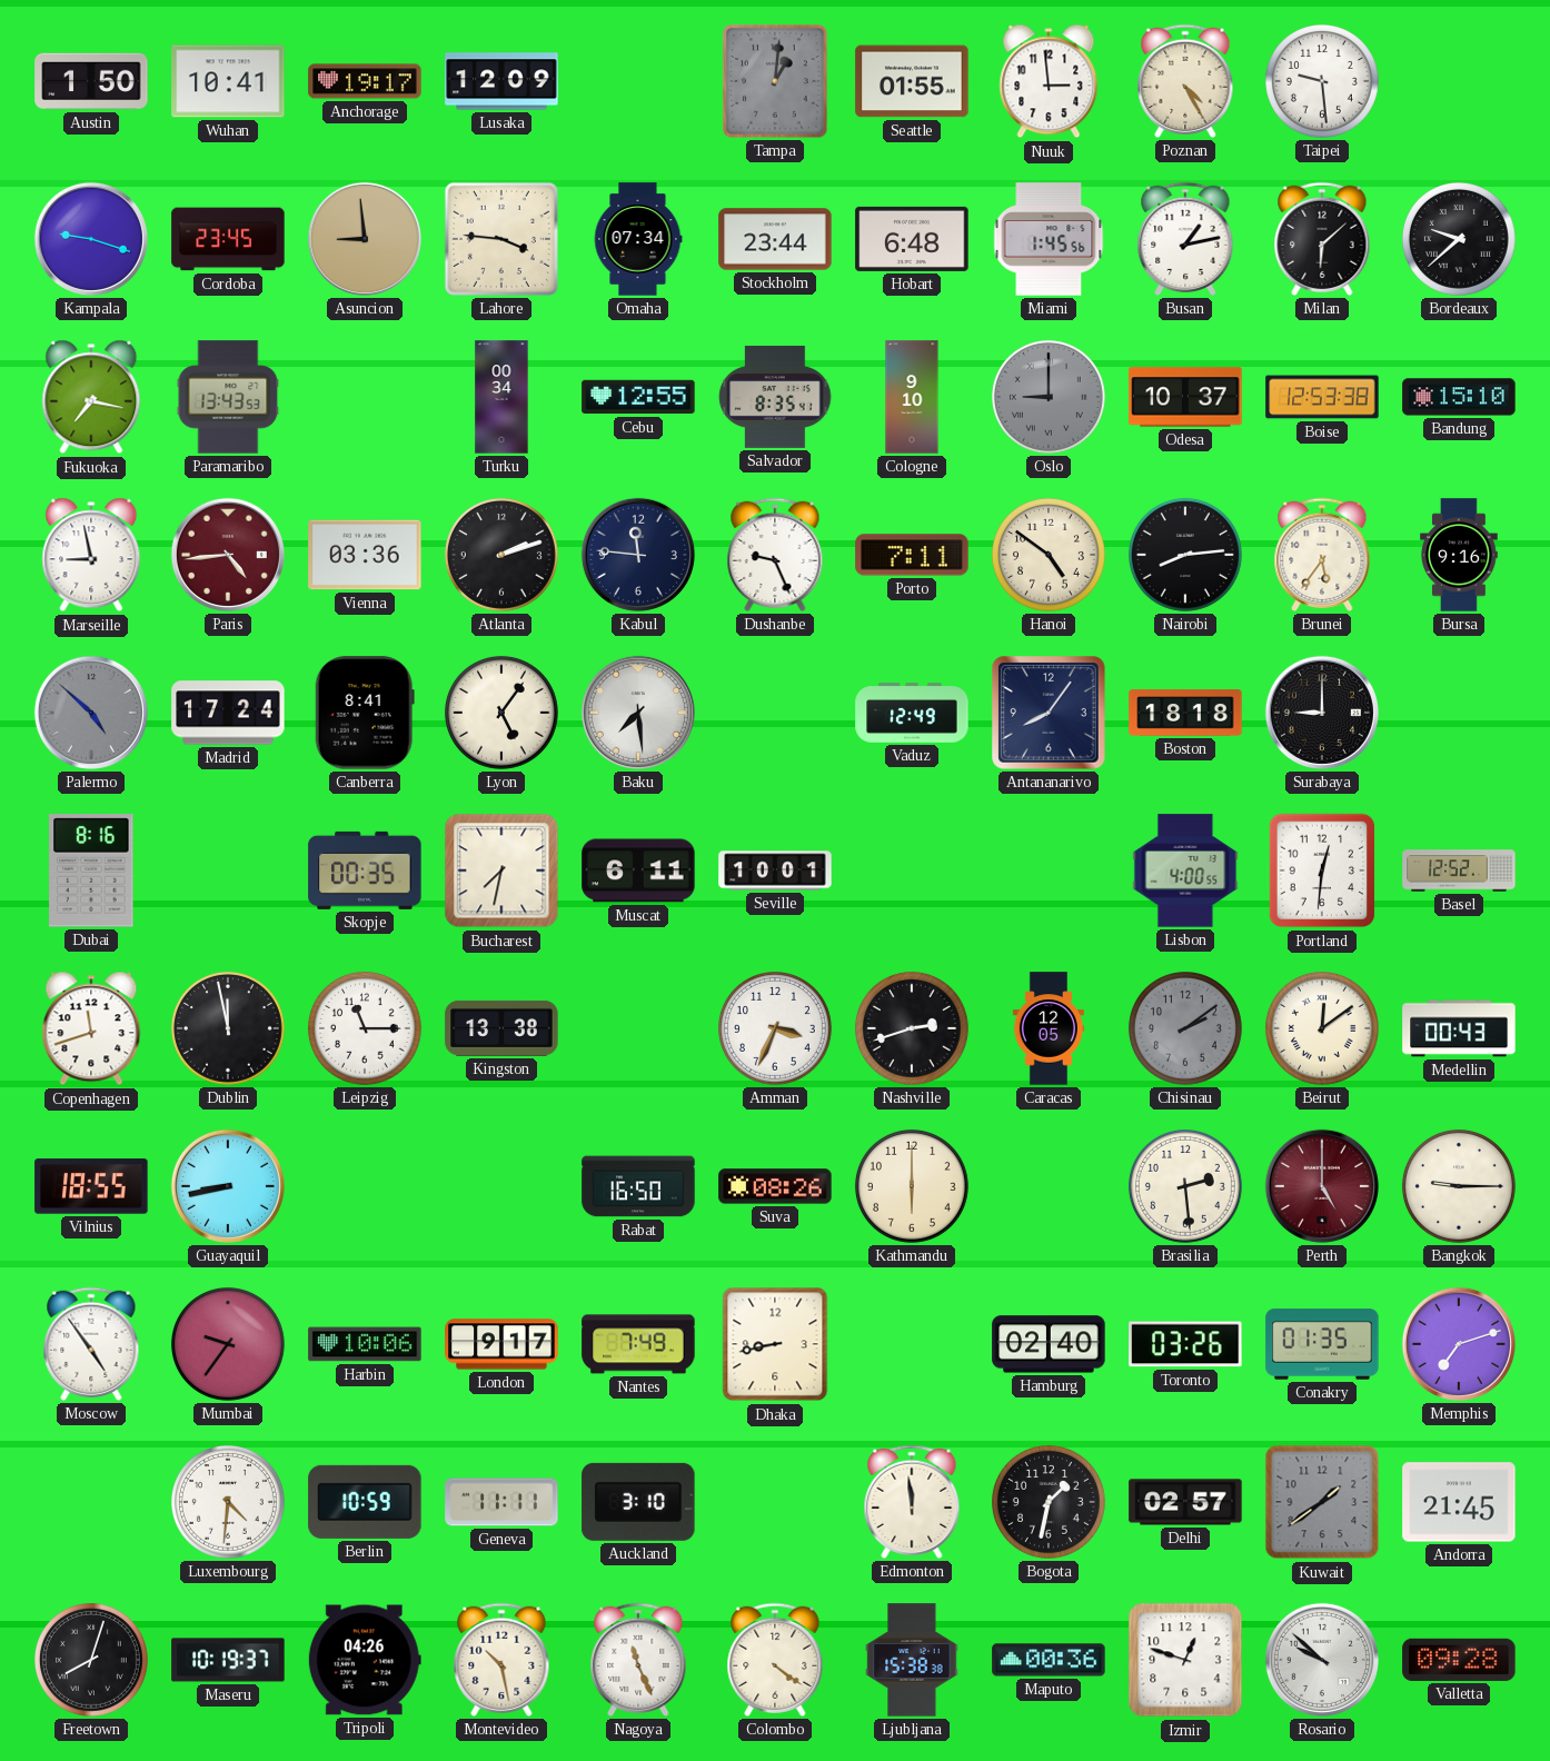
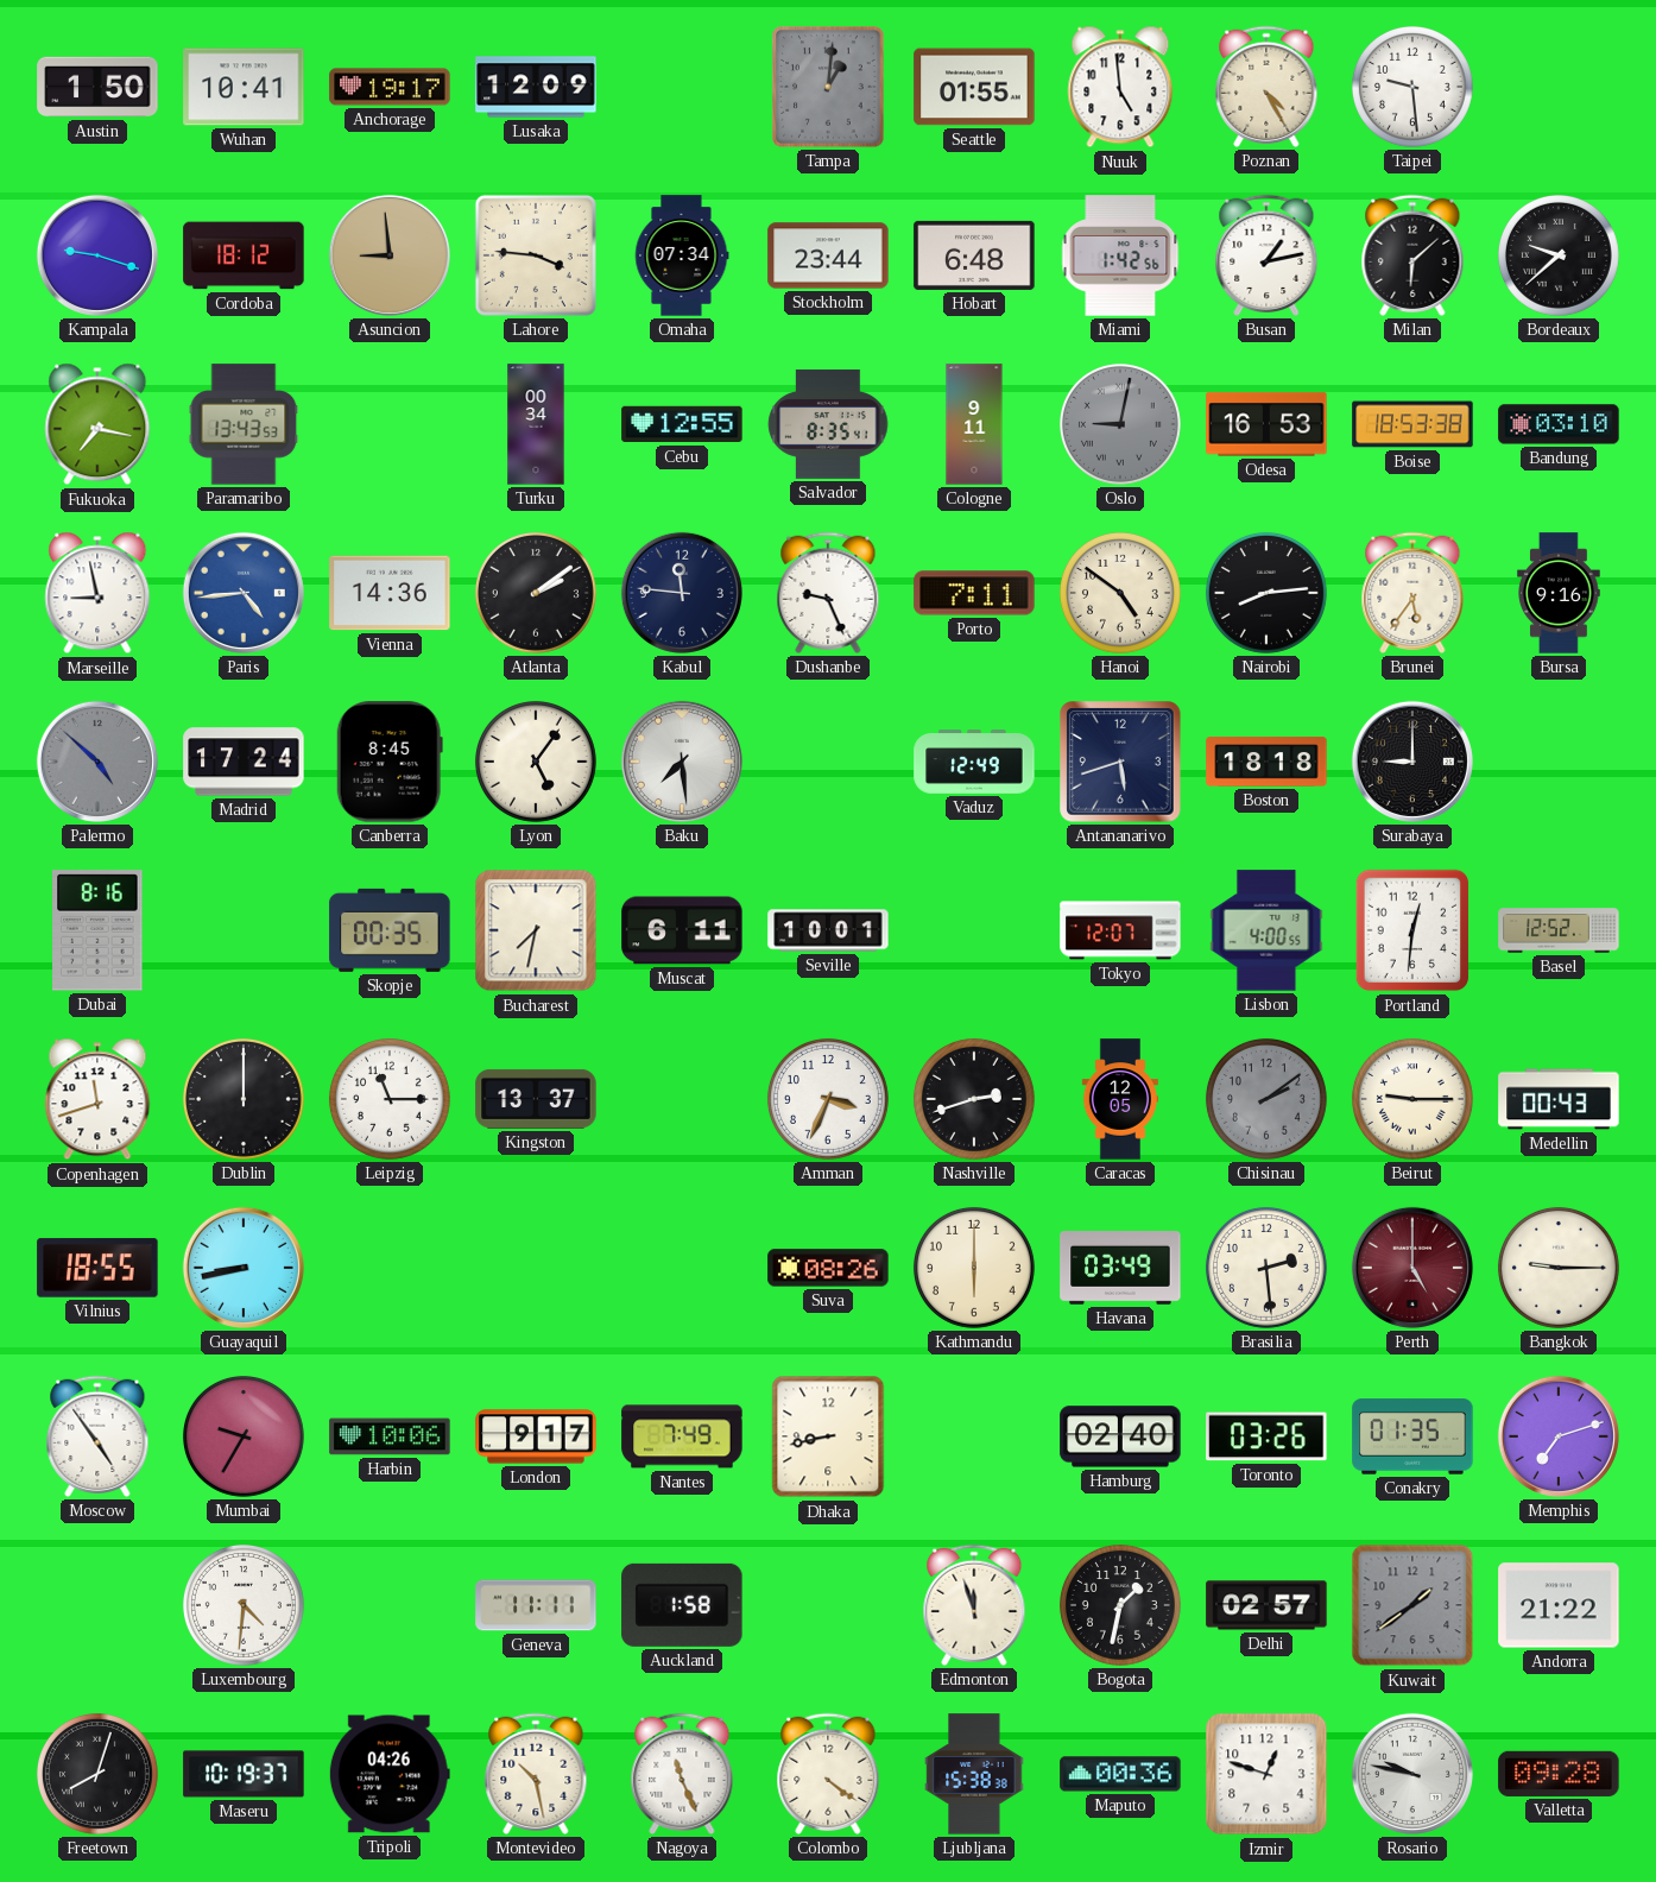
Nuuk: 2:59 -> 4:59
Cordoba: 23:45 -> 18:12
Miami: 1:45 -> 1:42
Cologne: 9:10 -> 9:11
Oslo: 9:00 -> 9:02
Odesa: 10:37 -> 16:53
Boise: 12:53 -> 18:53
Bandung: 15:10 -> 03:10
Paris dial: burgundy -> blue
Vienna: 03:36 -> 14:36
Atlanta: 2:12 -> 2:09
Canberra: 8:41 -> 8:45
Antananarivo: 8:06 -> 5:42
Tokyo: none -> 12:07
Dublin: 11:58 -> 12:00
Kingston: 13:38 -> 13:37
Beirut: 12:09 -> 9:15
Rabat: 16:50 -> none
Havana: none -> 03:49
Mumbai: 9:36 -> 9:35
Berlin: 10:59 -> none
Auckland: 3:10 -> 1:58
Edmonton: 11:59 -> 11:57
Andorra: 21:45 -> 21:22
Rosario: 9:52 -> 9:47
